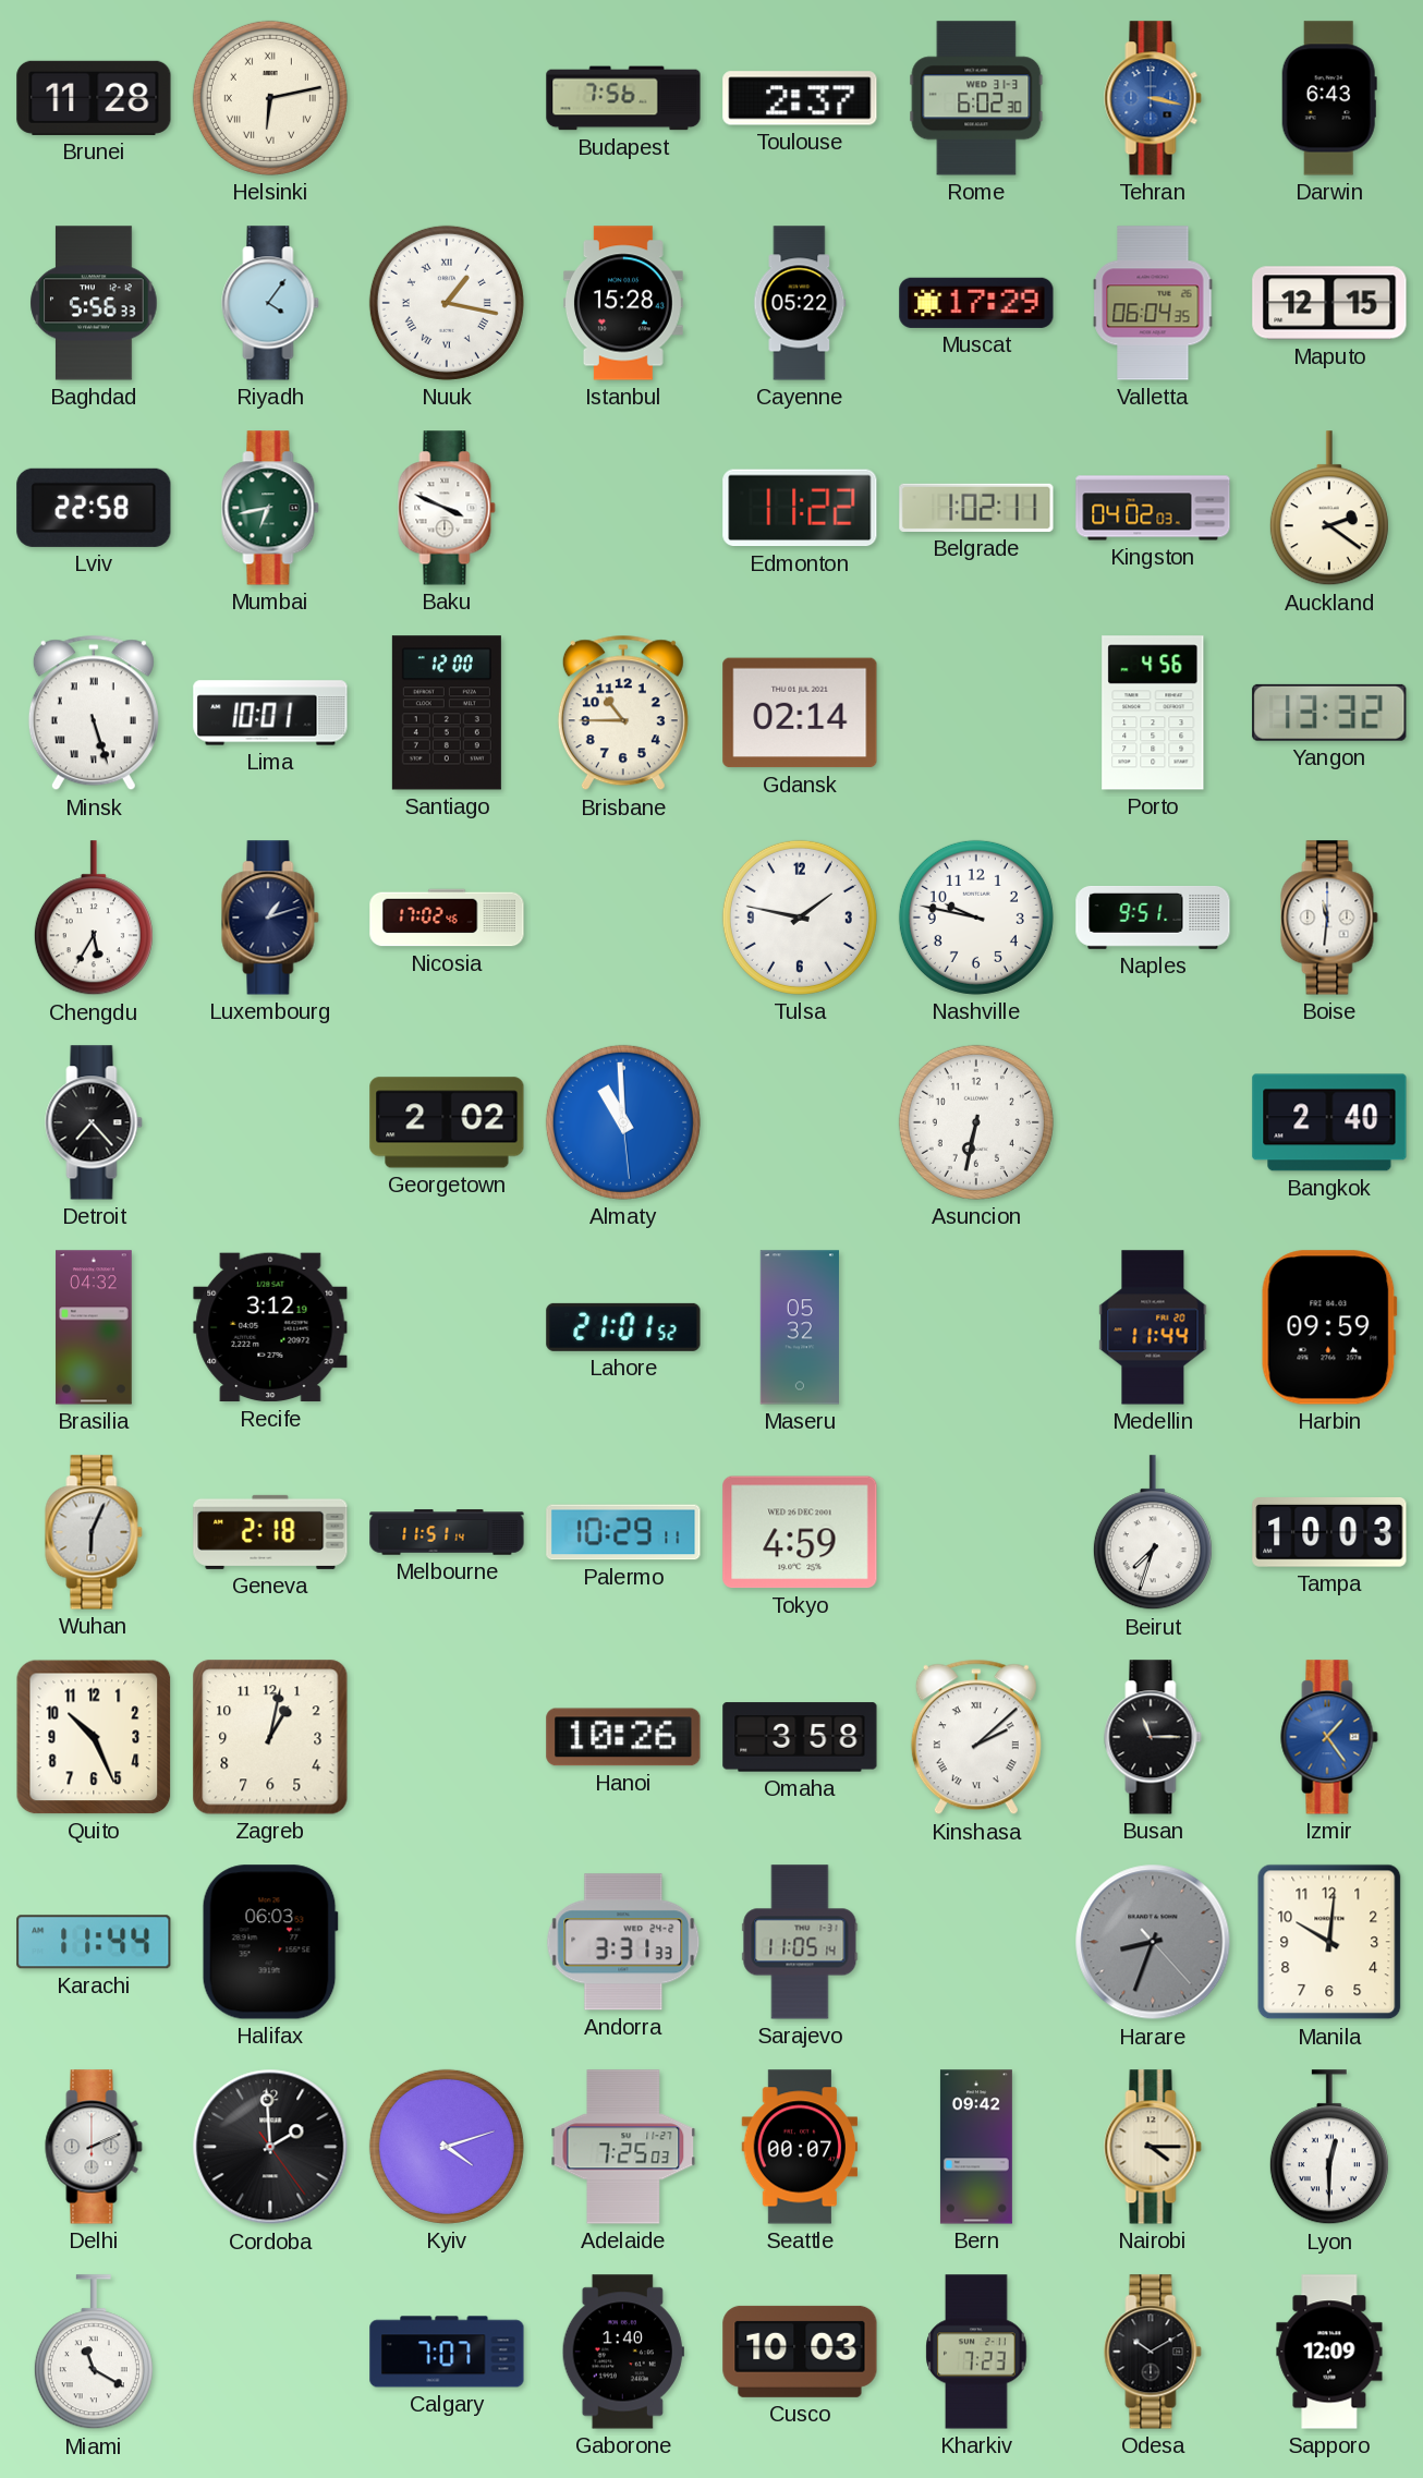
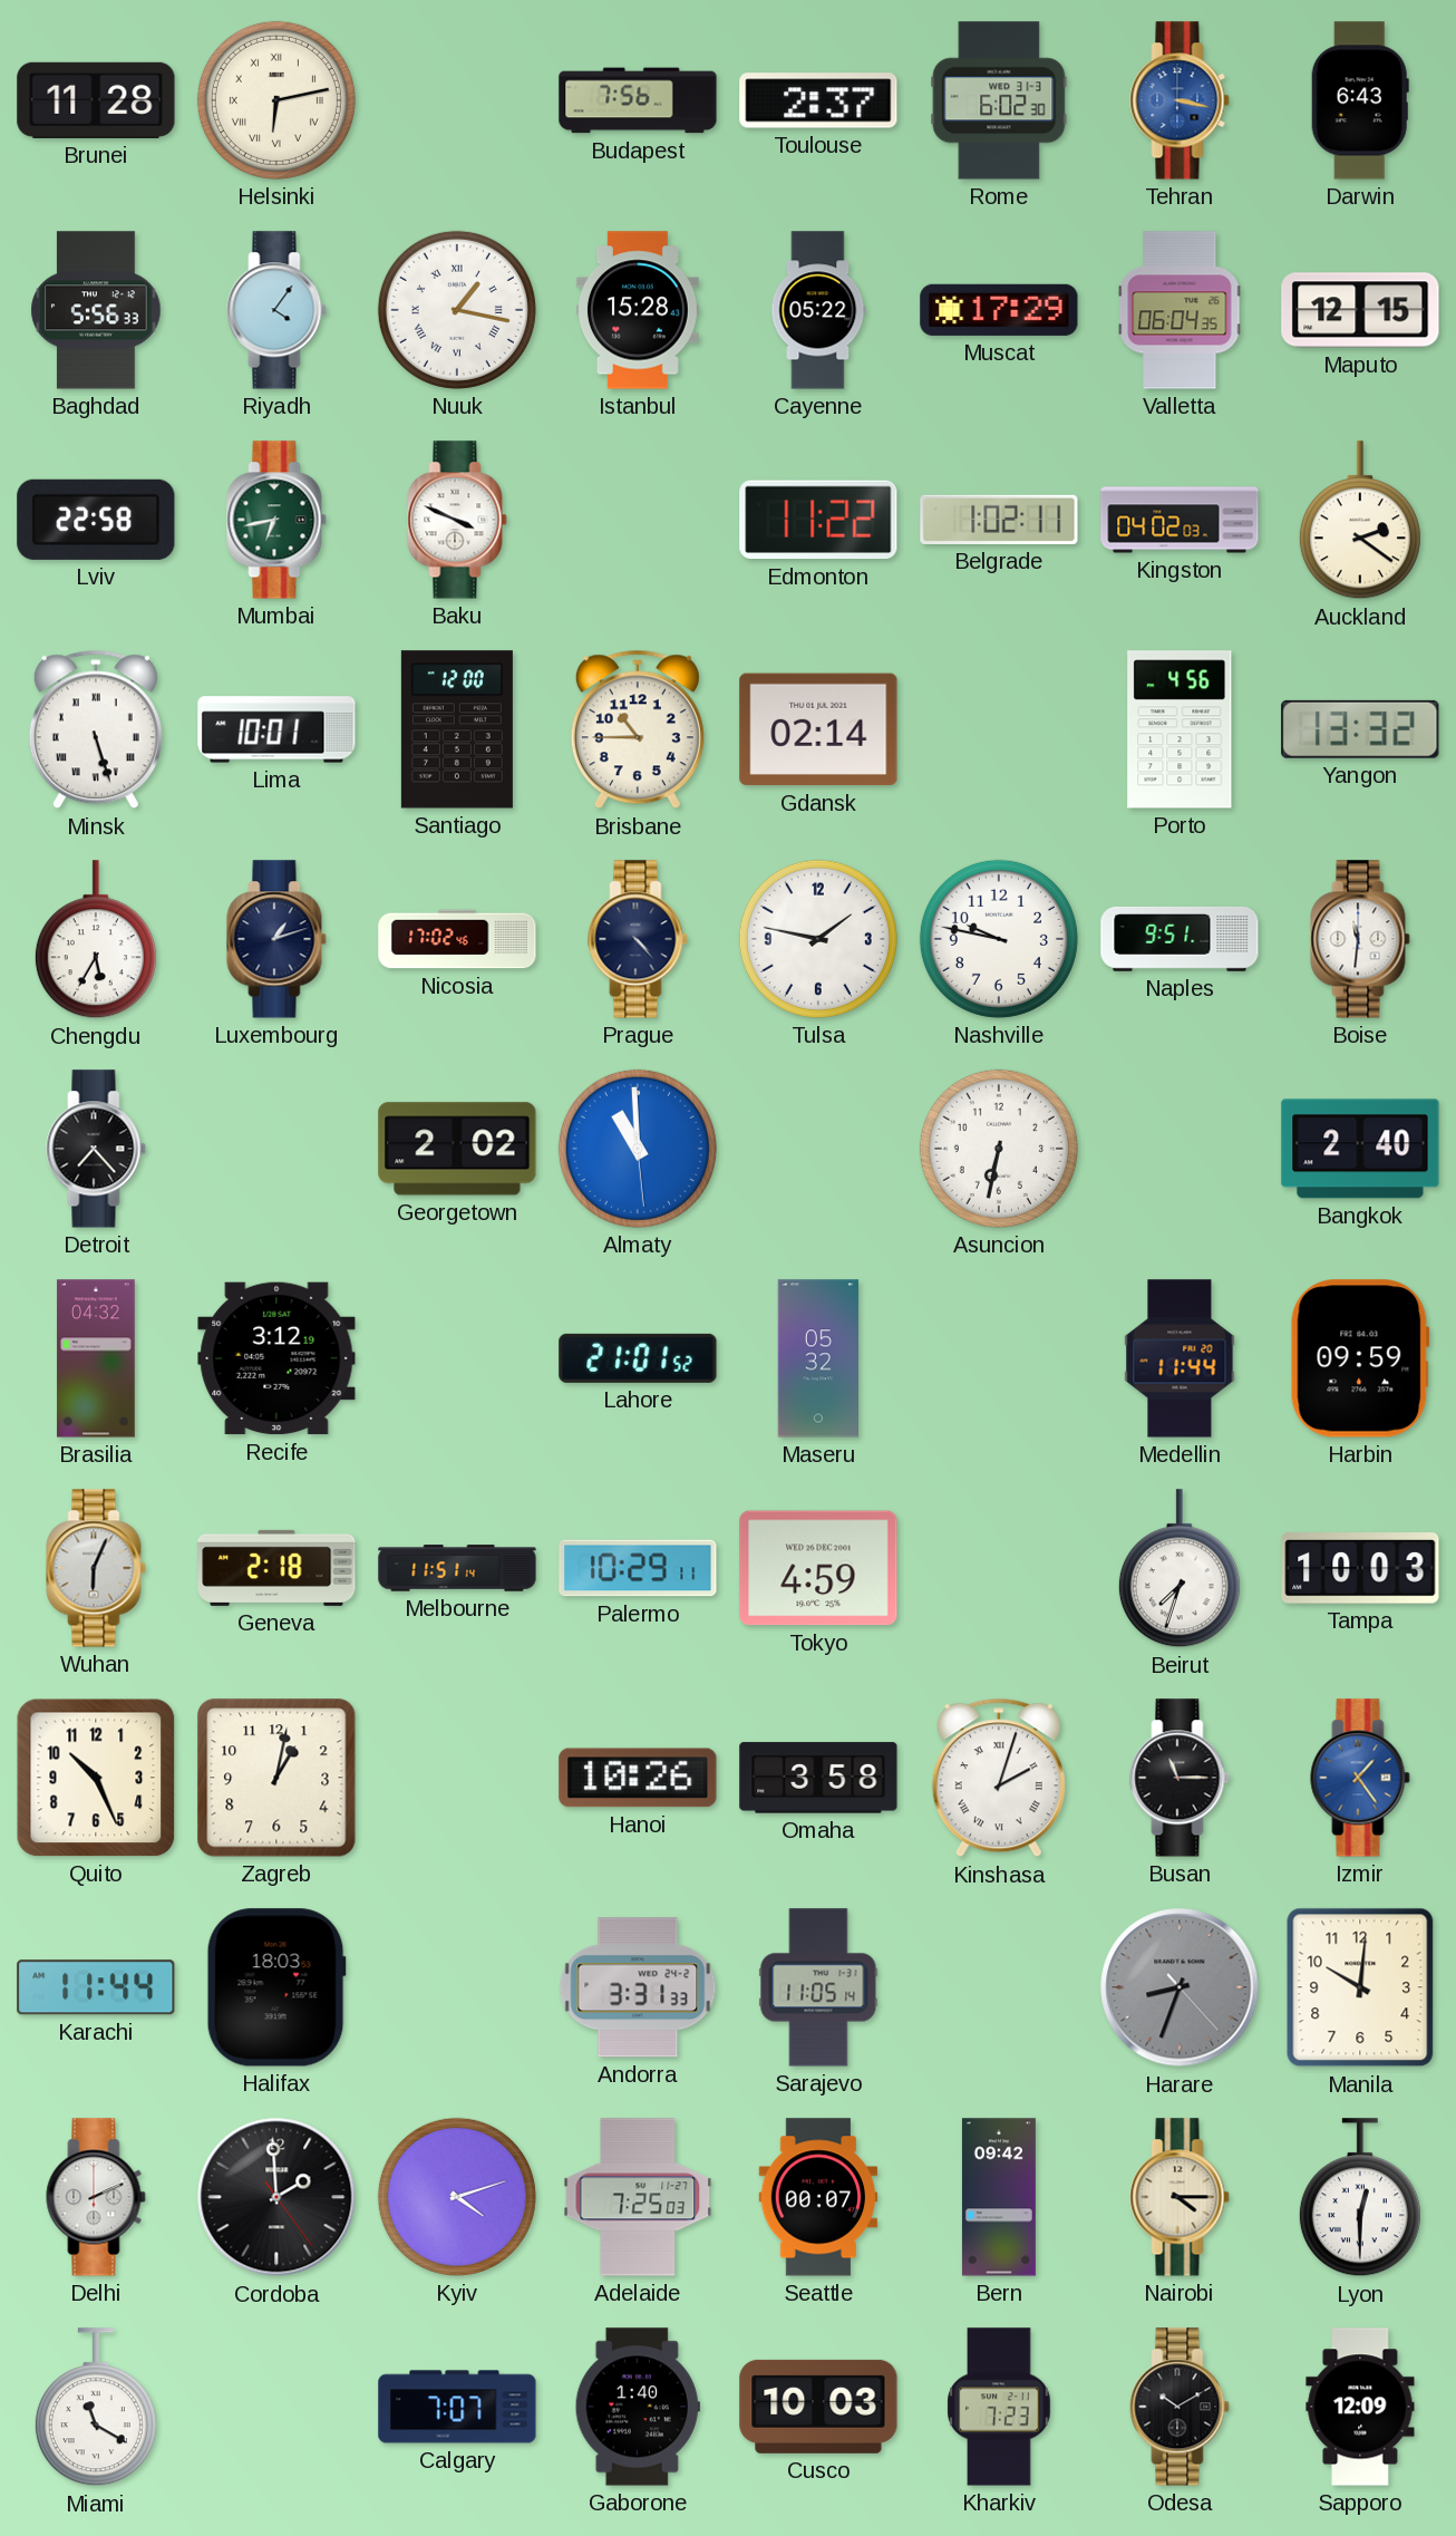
Prague: none -> 4:23
Kinshasa: 2:08 -> 2:03
Halifax: 06:03 -> 18:03
